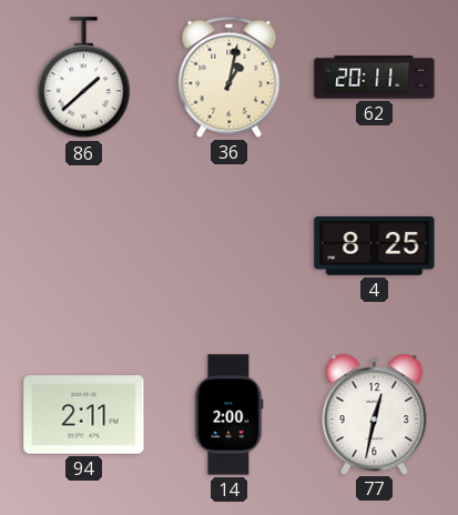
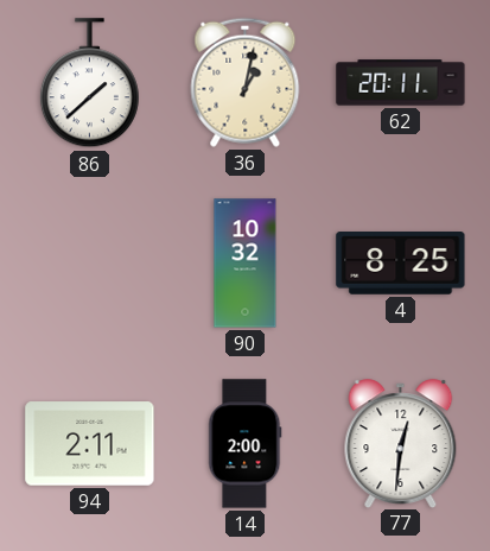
90: none -> 10:32
77: 12:32 -> 12:31
